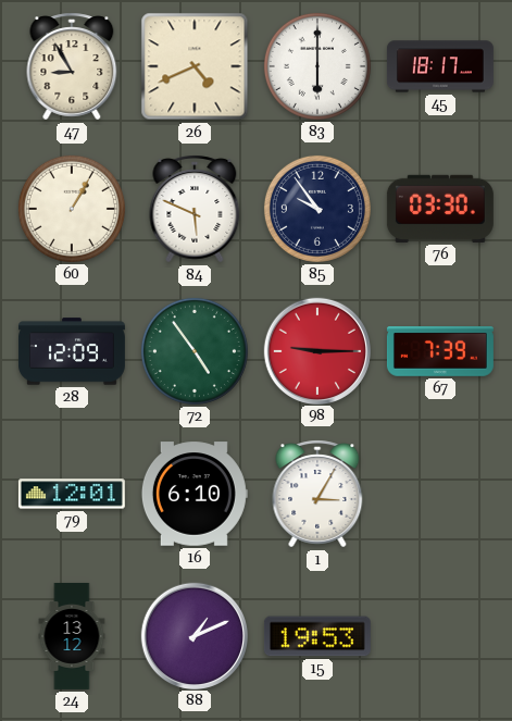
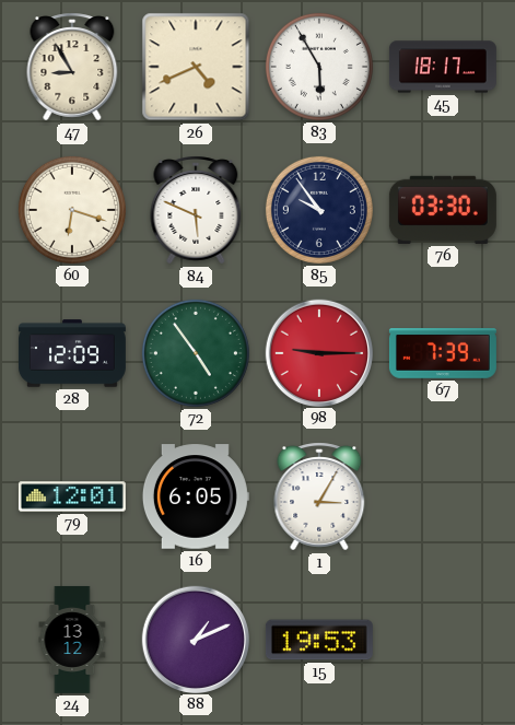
83: 6:00 -> 5:55
60: 1:05 -> 6:18
16: 6:10 -> 6:05
